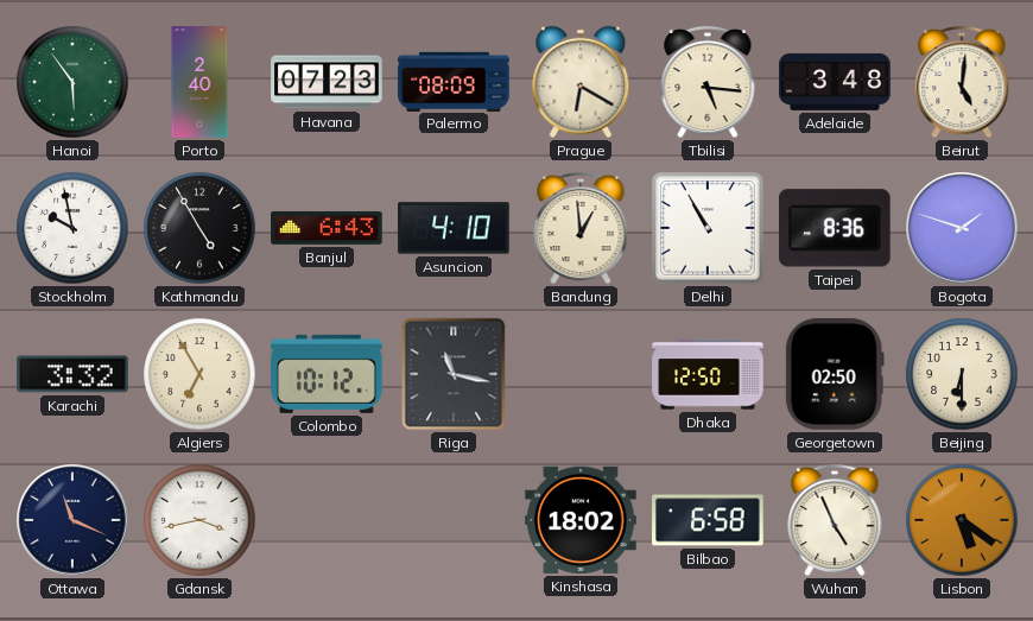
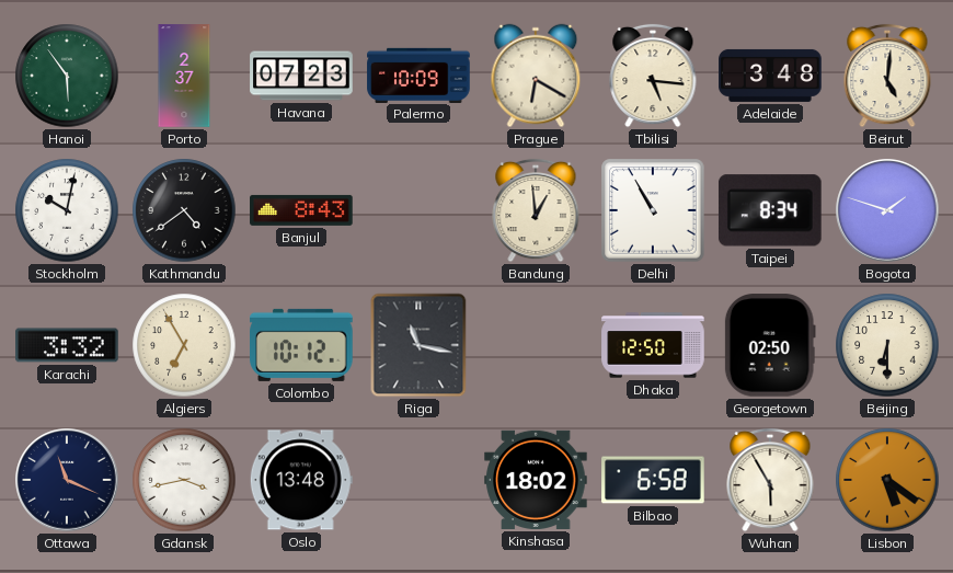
Porto: 2:40 -> 2:37
Palermo: 08:09 -> 10:09
Stockholm: 9:58 -> 10:02
Kathmandu: 4:55 -> 4:39
Banjul: 6:43 -> 8:43
Asuncion: 4:10 -> none
Taipei: 8:36 -> 8:34
Oslo: none -> 13:48
Wuhan: 4:56 -> 5:55
